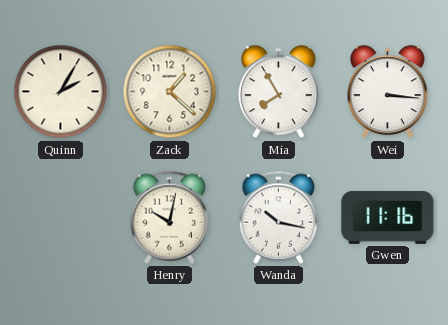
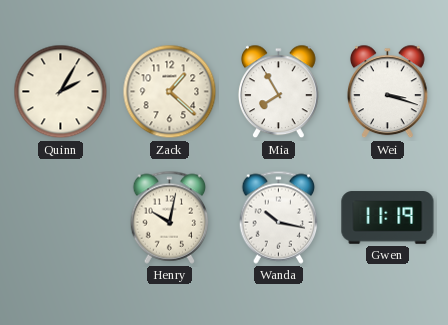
Wei: 3:16 -> 3:18
Gwen: 11:16 -> 11:19
